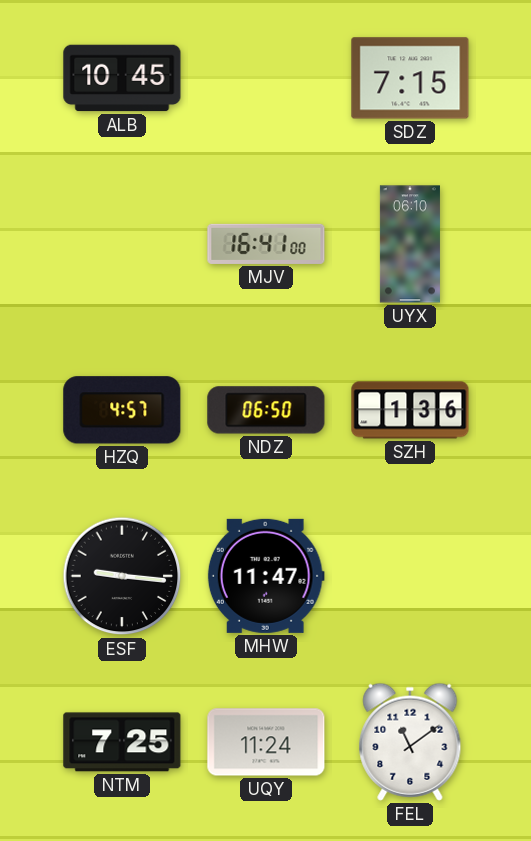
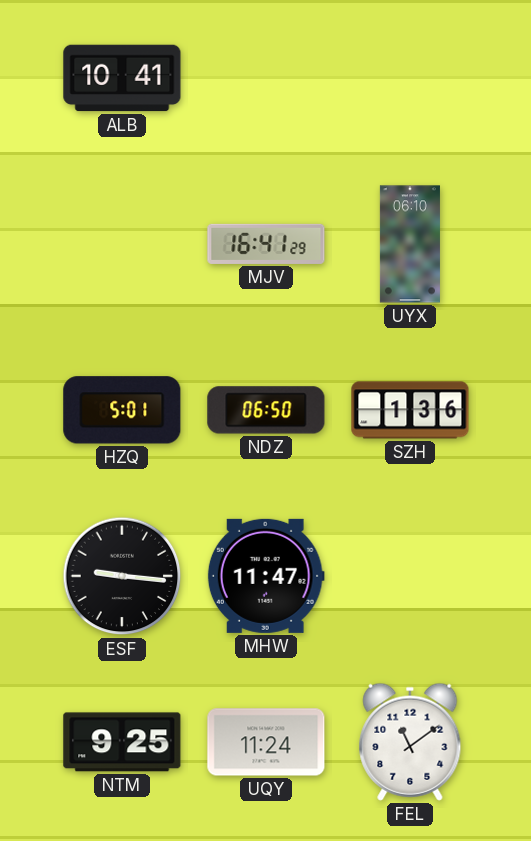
ALB: 10:45 -> 10:41
SDZ: 7:15 -> none
MJV: 16:41:00 -> 16:41:29
HZQ: 4:57 -> 5:01
NTM: 7:25 -> 9:25
